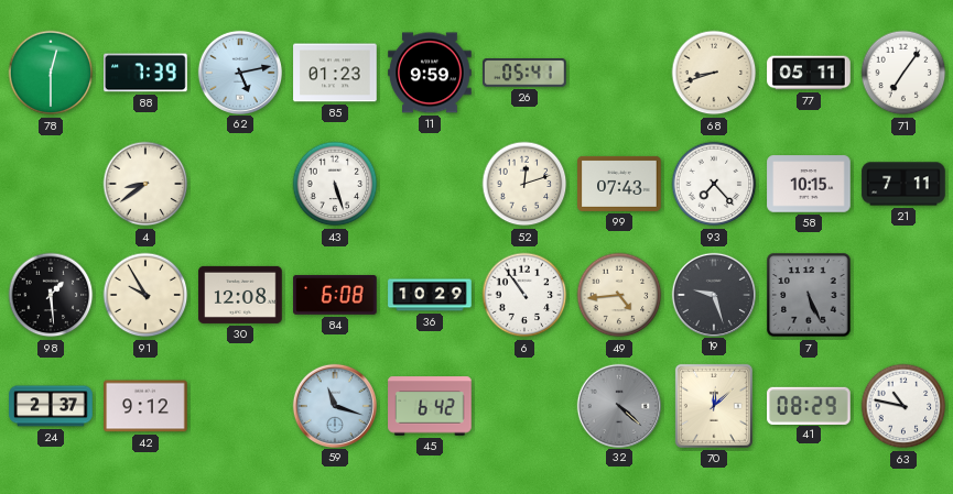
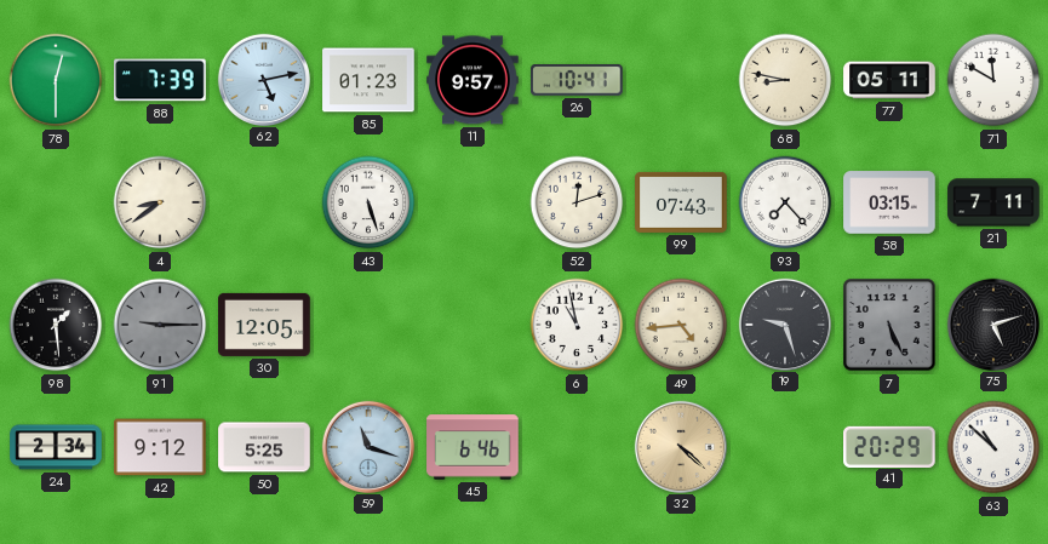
11: 9:59 -> 9:57
26: 05:41 -> 10:41
68: 8:42 -> 8:47
71: 7:06 -> 11:50
58: 10:15 -> 03:15
91: 9:55 -> 9:15
91 dial: cream -> grey
30: 12:08 -> 12:05
84: 6:08 -> none
36: 10:29 -> none
6: 10:54 -> 10:58
75: none -> 5:12
24: 2:37 -> 2:34
50: none -> 5:25
45: 6:42 -> 6:46
32 dial: grey -> champagne
70: 12:08 -> none
41: 08:29 -> 20:29
63: 10:47 -> 10:52
